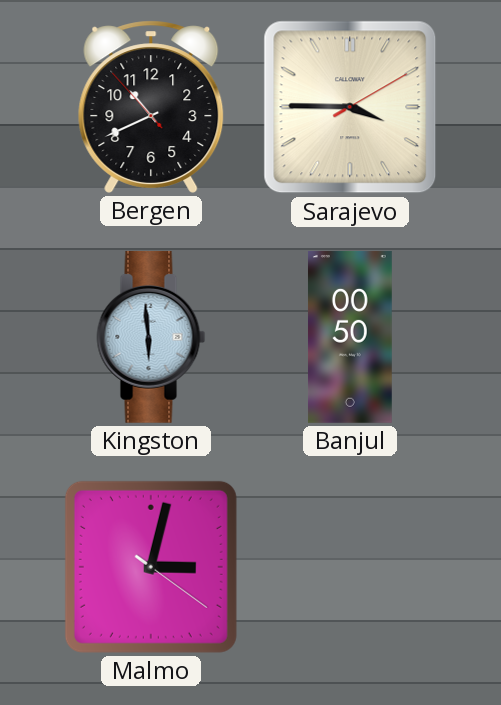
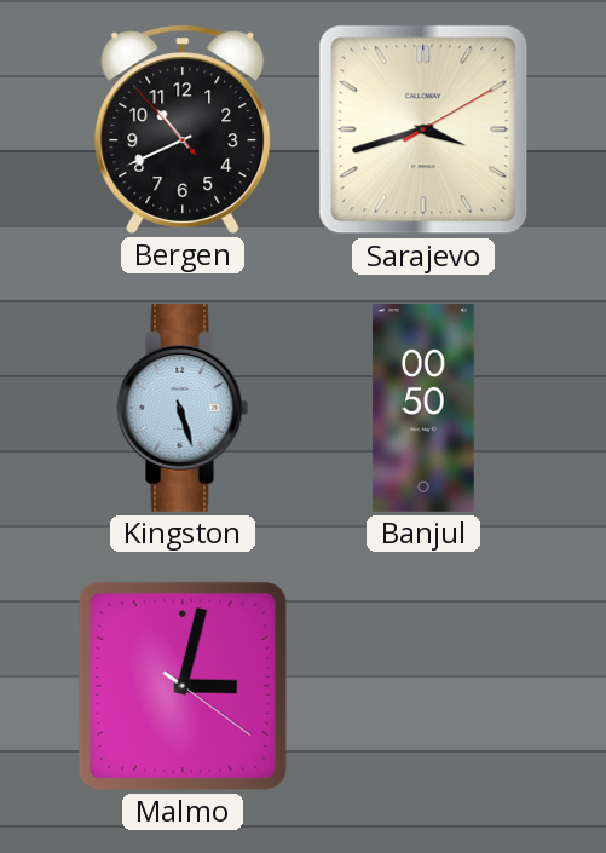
Sarajevo: 3:45 -> 3:42
Kingston: 5:59 -> 5:27
